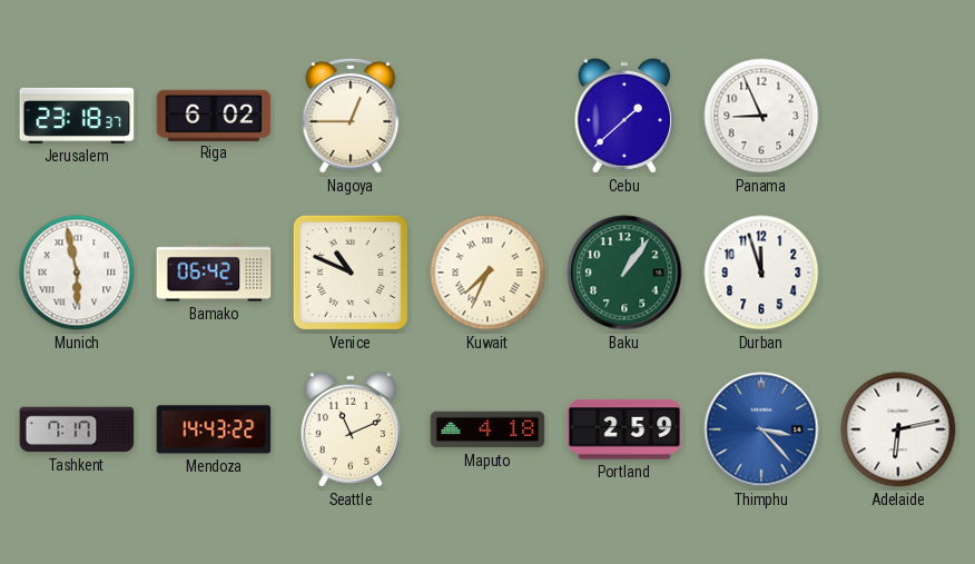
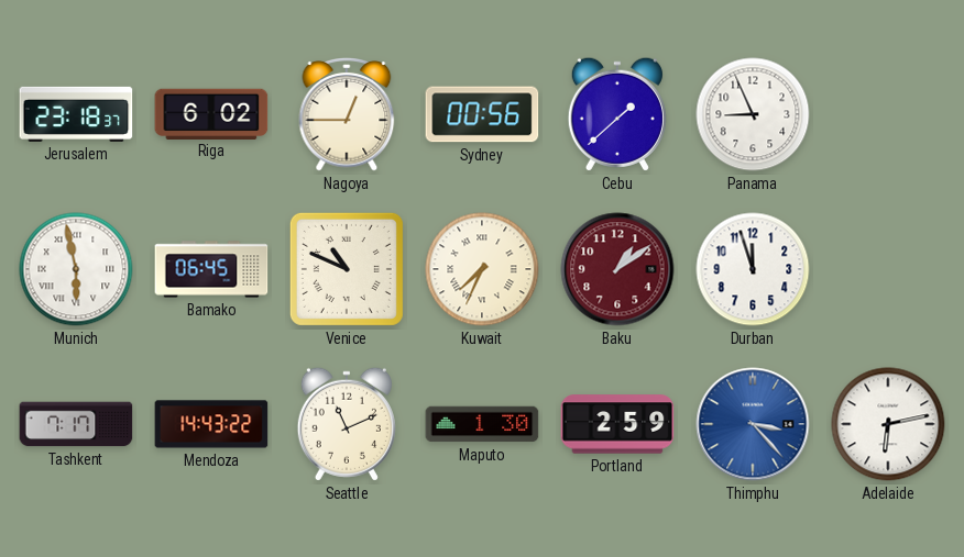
Sydney: none -> 00:56
Bamako: 06:42 -> 06:45
Baku: 1:06 -> 1:09
Baku dial: green -> burgundy
Maputo: 4:18 -> 1:30
